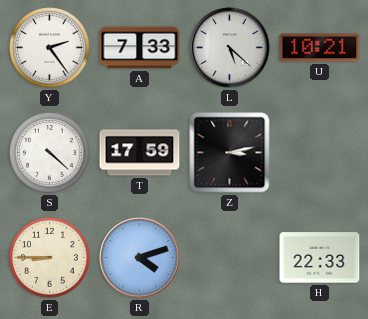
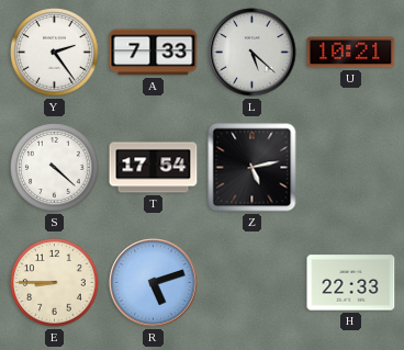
T: 17:59 -> 17:54
Z: 3:13 -> 5:13
R: 4:12 -> 5:12
